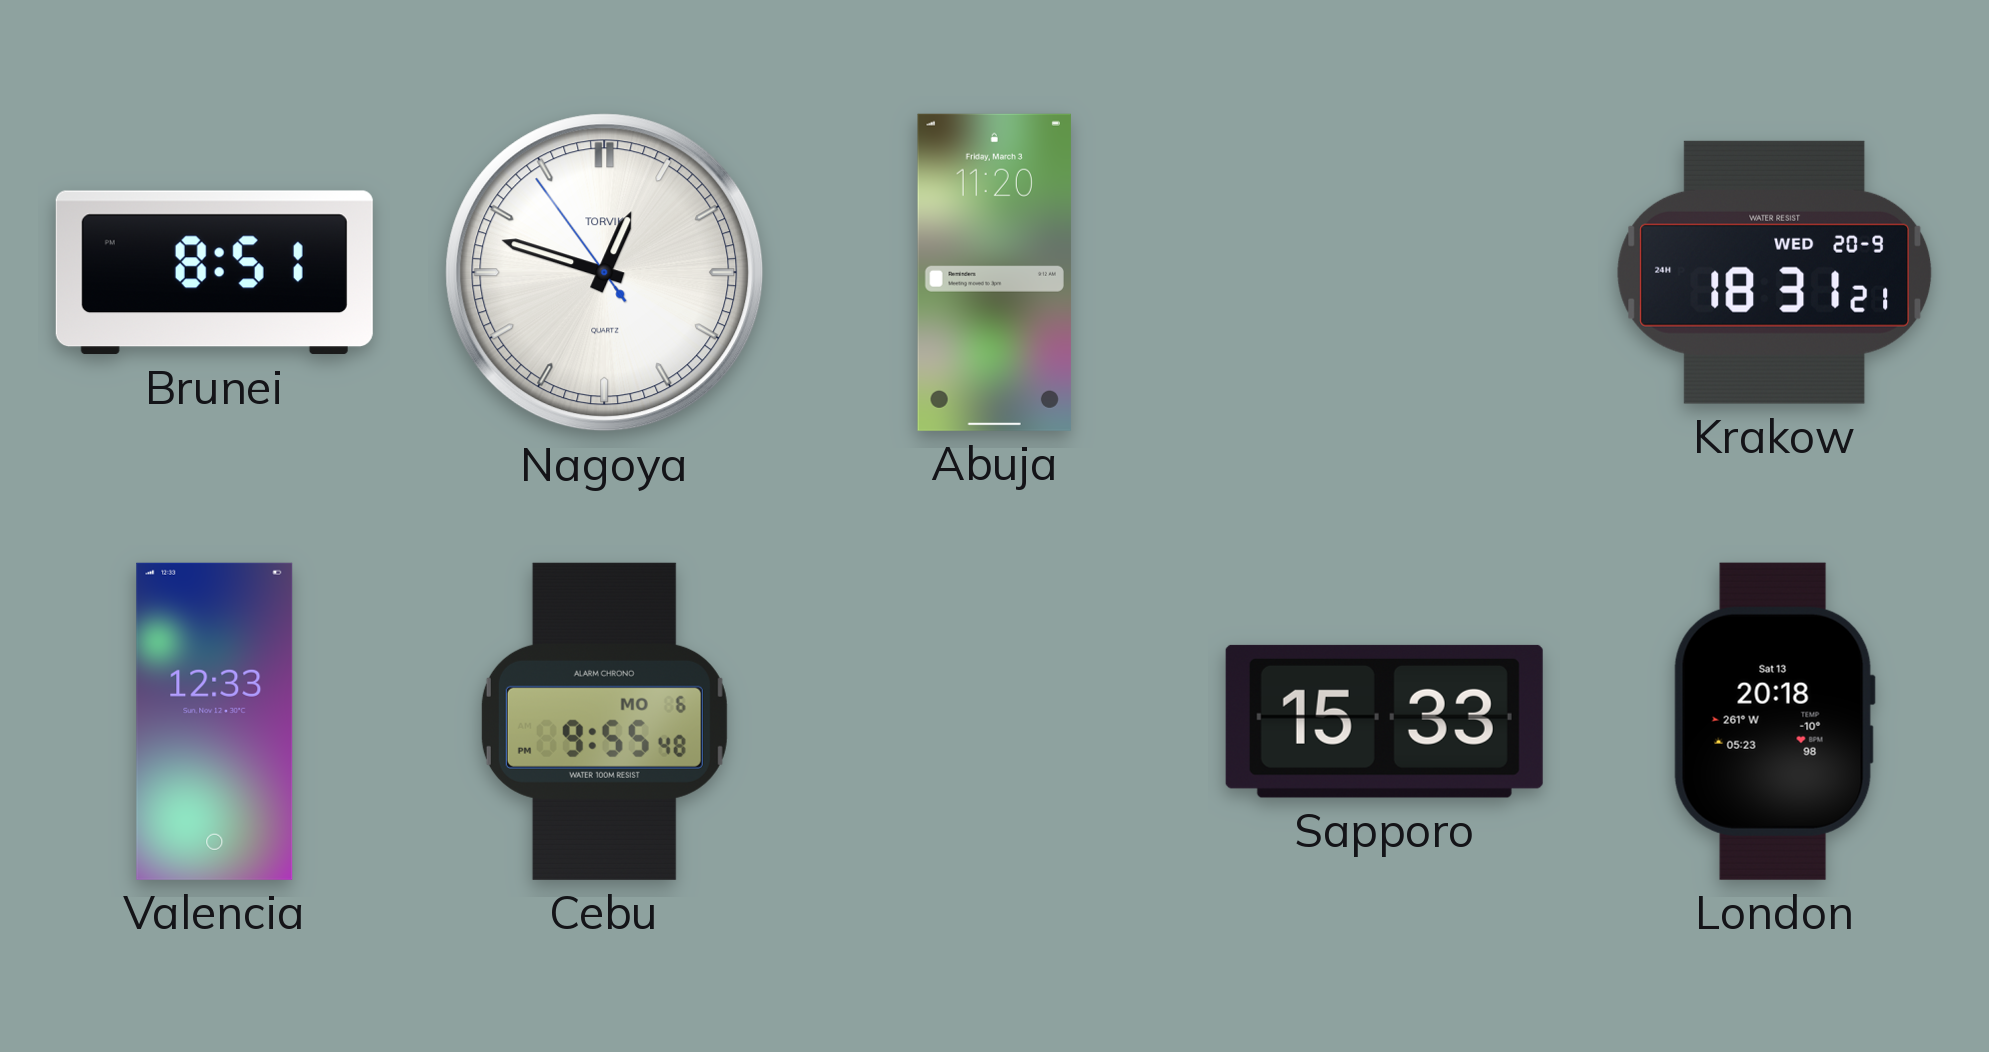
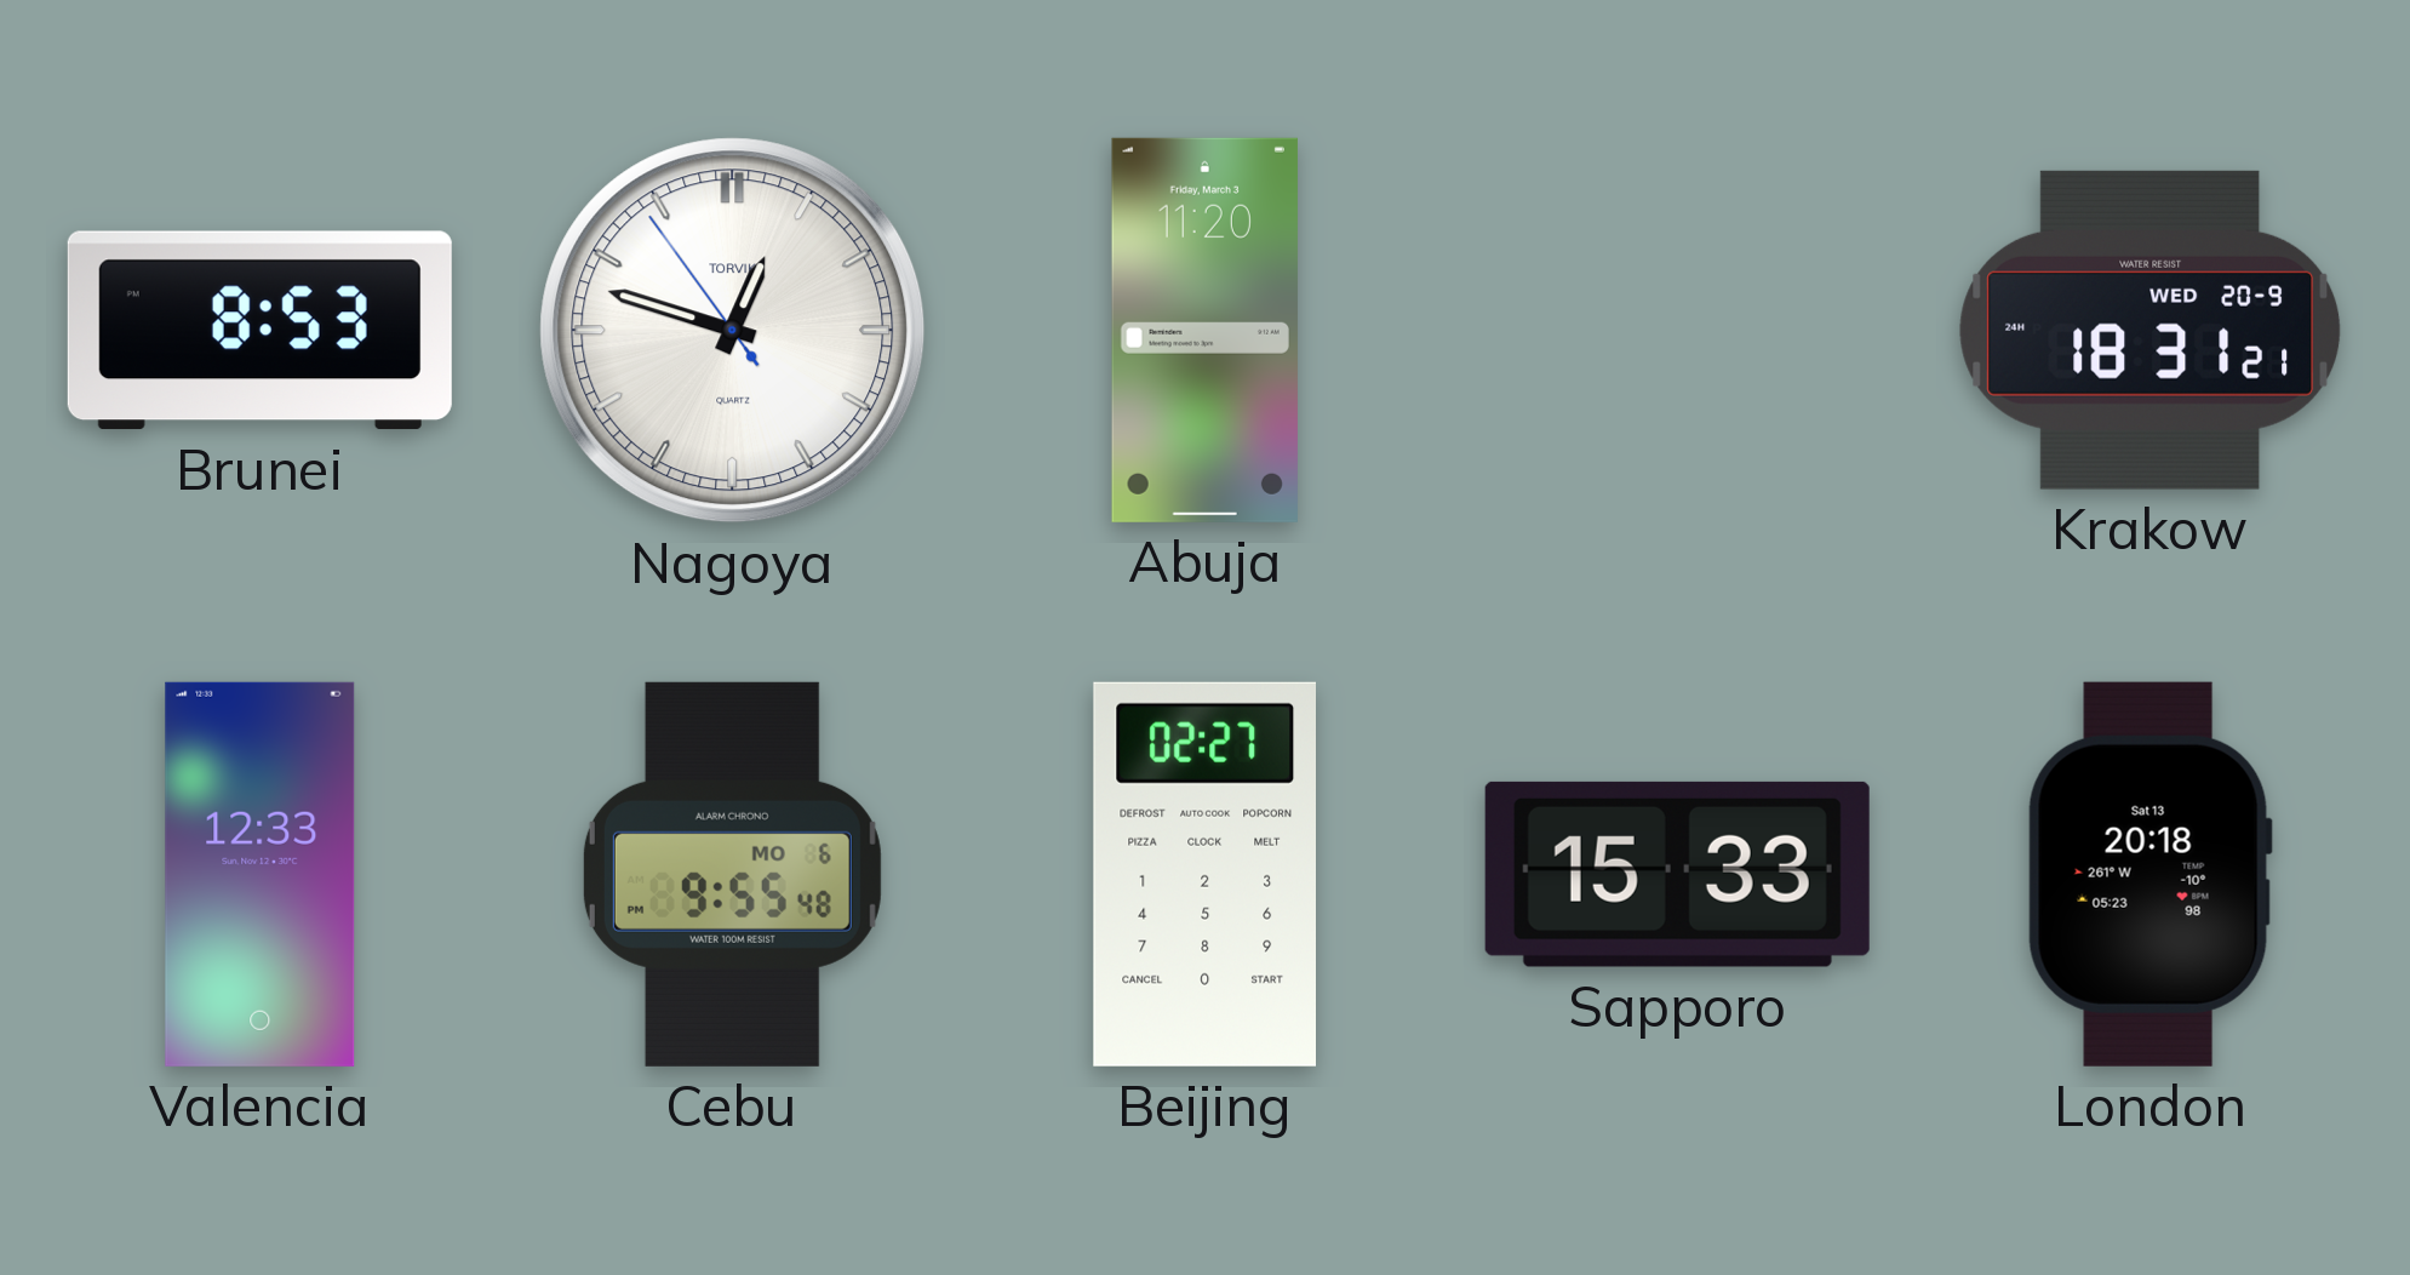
Brunei: 8:51 -> 8:53
Beijing: none -> 02:27
